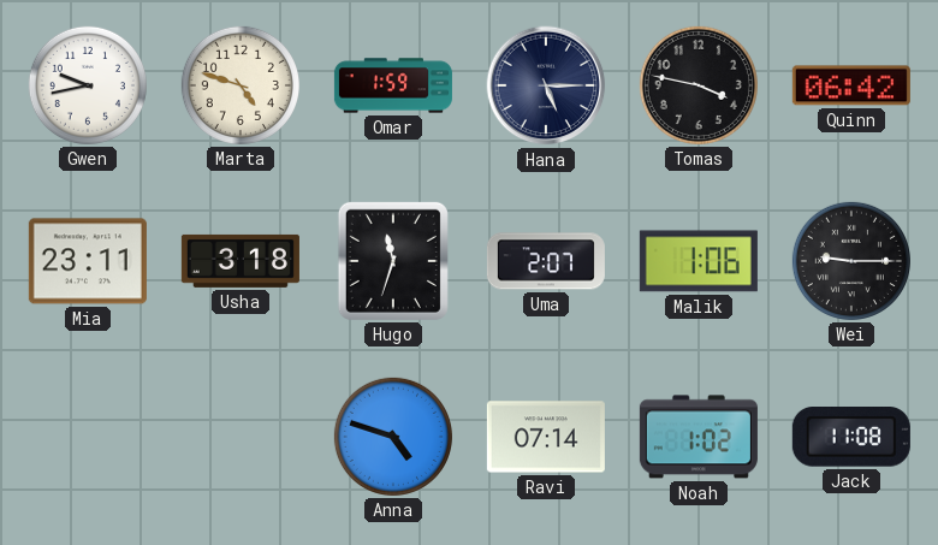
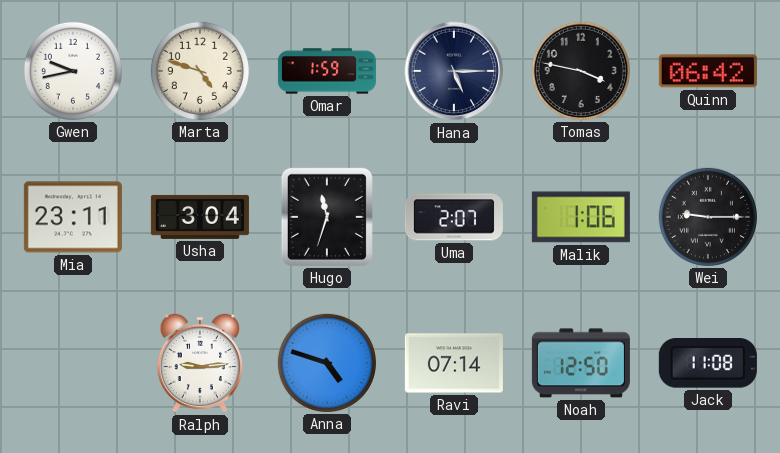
Usha: 3:18 -> 3:04
Ralph: none -> 9:14
Noah: 1:02 -> 12:50
